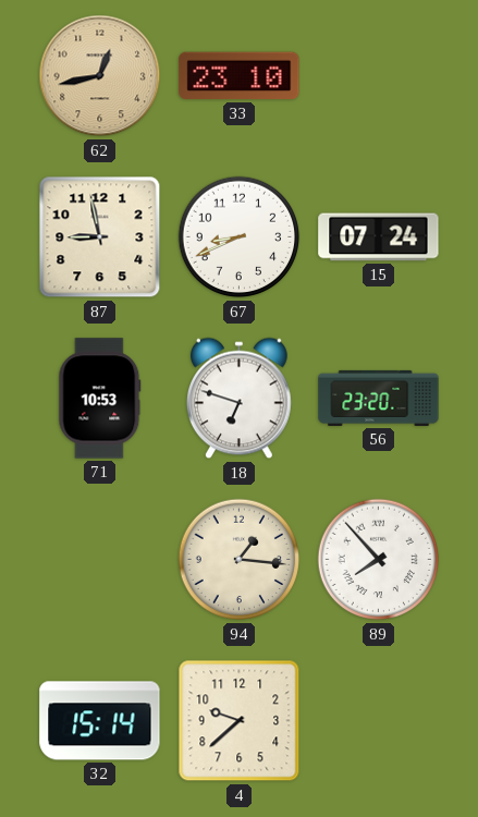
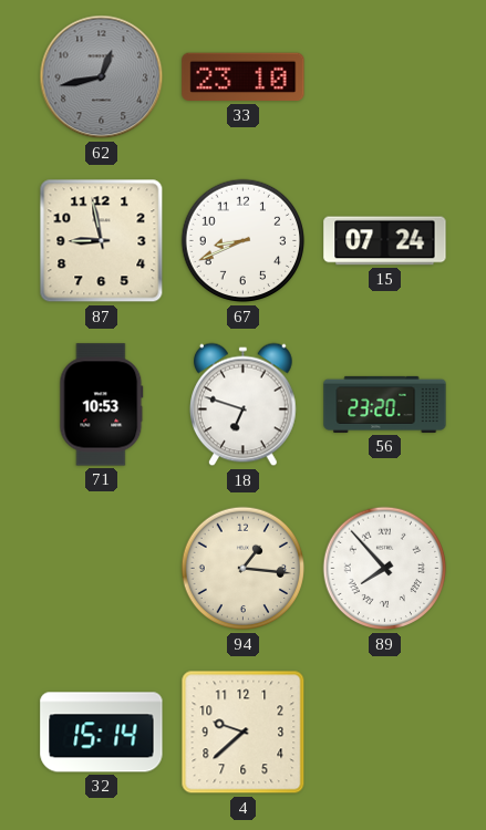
62 dial: champagne -> grey
